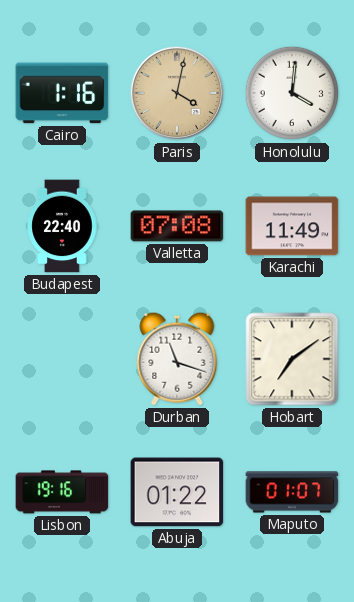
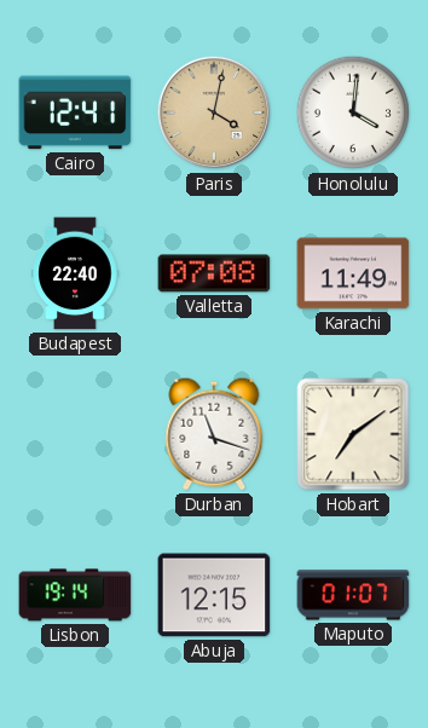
Cairo: 1:16 -> 12:41
Lisbon: 19:16 -> 19:14
Abuja: 01:22 -> 12:15
